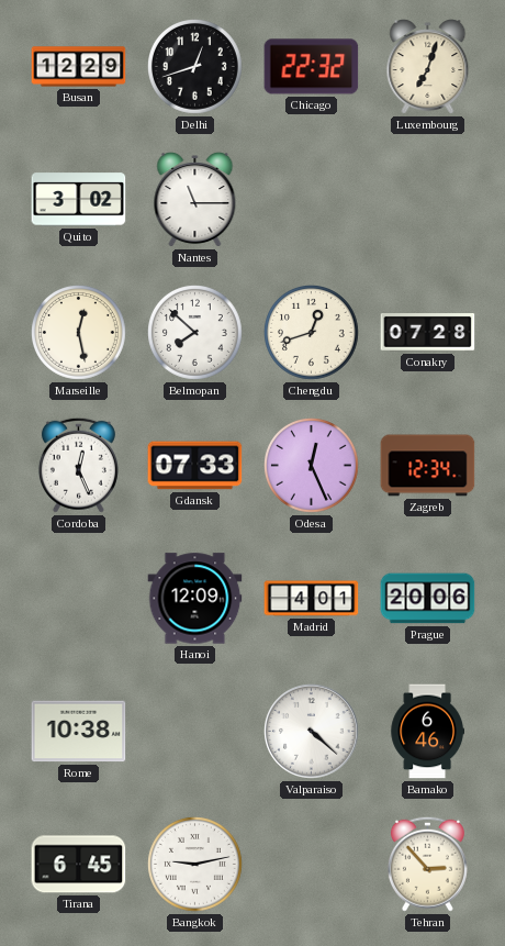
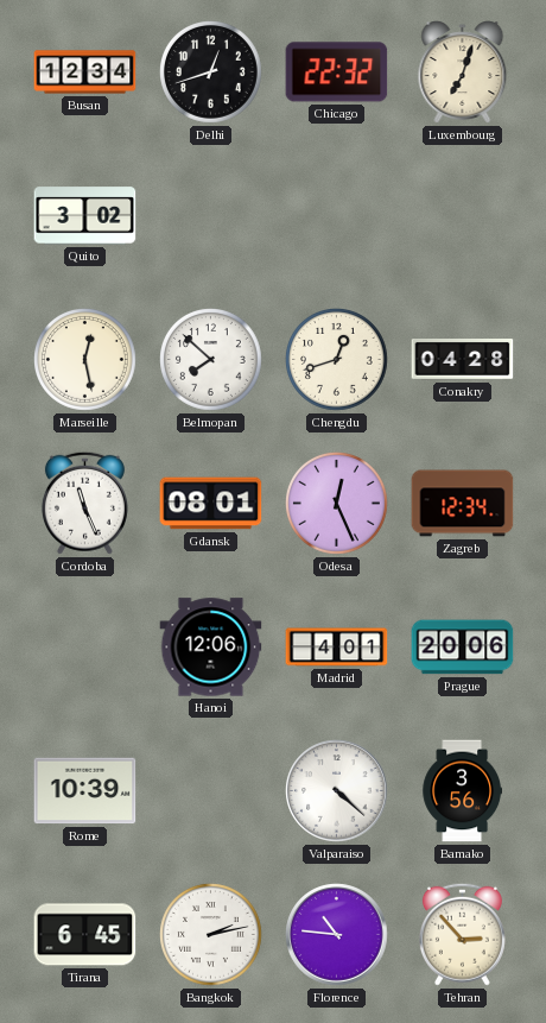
Busan: 12:29 -> 12:34
Nantes: 11:15 -> none
Conakry: 07:28 -> 04:28
Cordoba: 12:26 -> 11:26
Gdansk: 07:33 -> 08:01
Hanoi: 12:09 -> 12:06
Rome: 10:38 -> 10:39
Bamako: 6:46 -> 3:56
Bangkok: 9:13 -> 2:13
Florence: none -> 10:46
